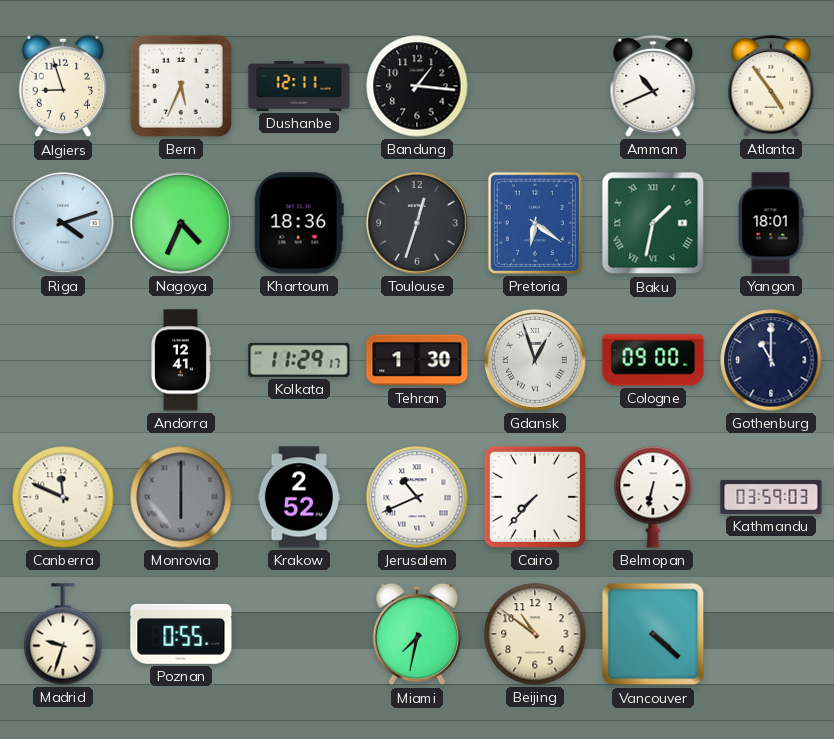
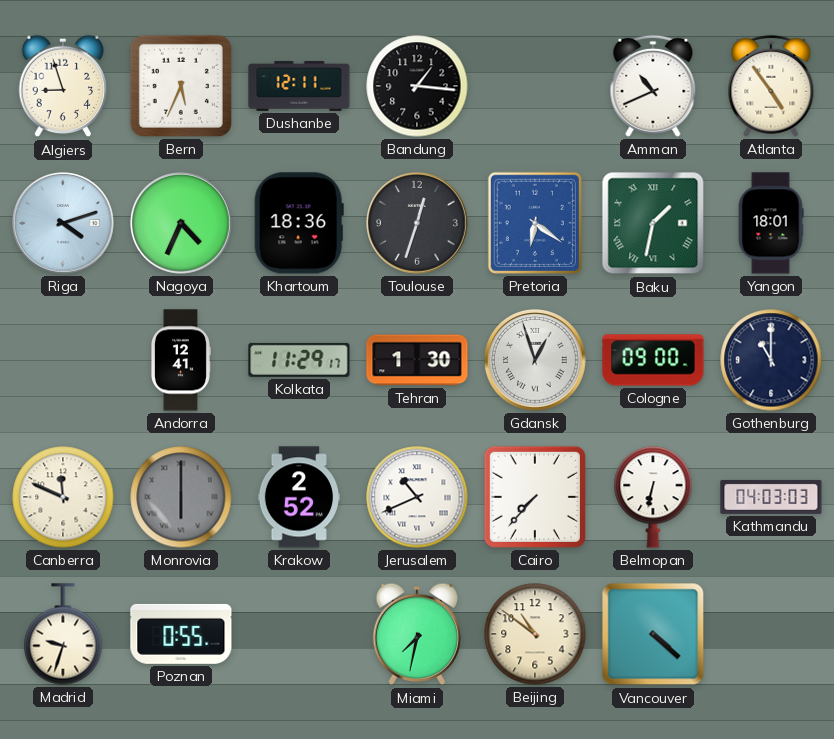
Kathmandu: 03:59 -> 04:03
